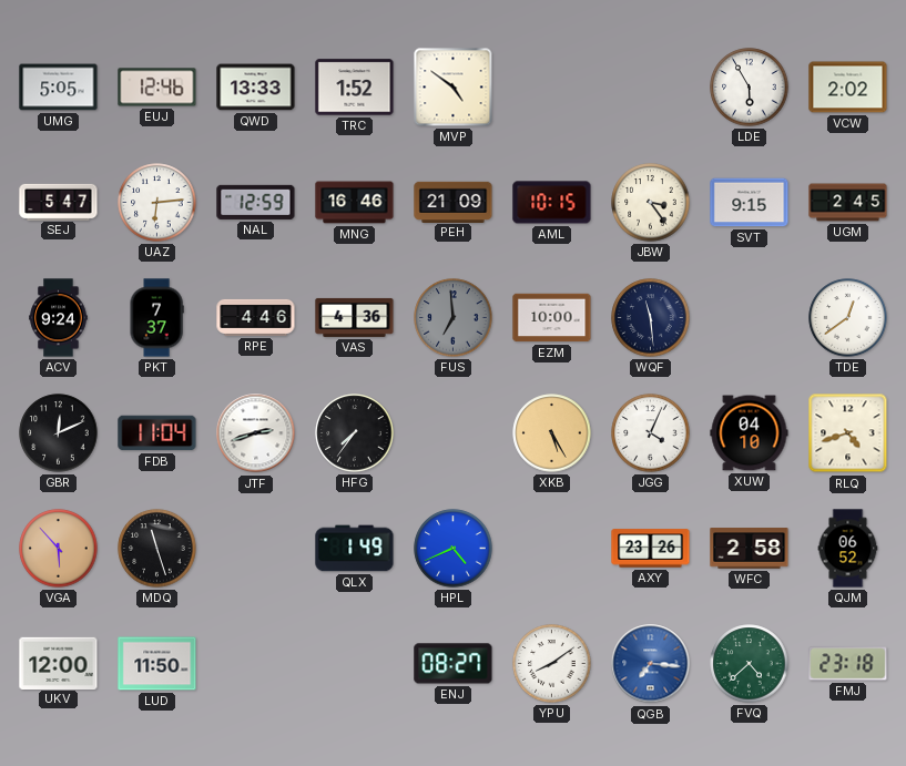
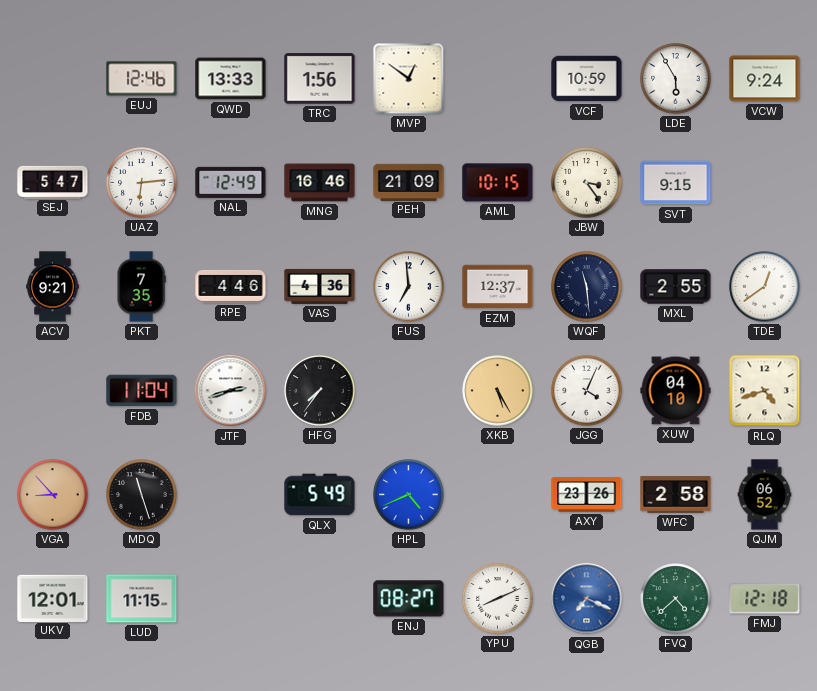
UMG: 5:05 -> none
TRC: 1:52 -> 1:56
MVP: 4:51 -> 12:51
VCF: none -> 10:59
VCW: 2:02 -> 9:24
NAL: 12:59 -> 12:49
UGM: 2:45 -> none
ACV: 9:24 -> 9:21
PKT: 7:37 -> 7:35
FUS dial: grey -> white
EZM: 10:00 -> 12:37
MXL: none -> 2:55
GBR: 12:11 -> none
VGA: 5:53 -> 8:53
QLX: 1:49 -> 5:49
UKV: 12:00 -> 12:01
LUD: 11:50 -> 11:15
YPU: 8:09 -> 8:11
QGB: 7:16 -> 7:19
FMJ: 23:18 -> 12:18
